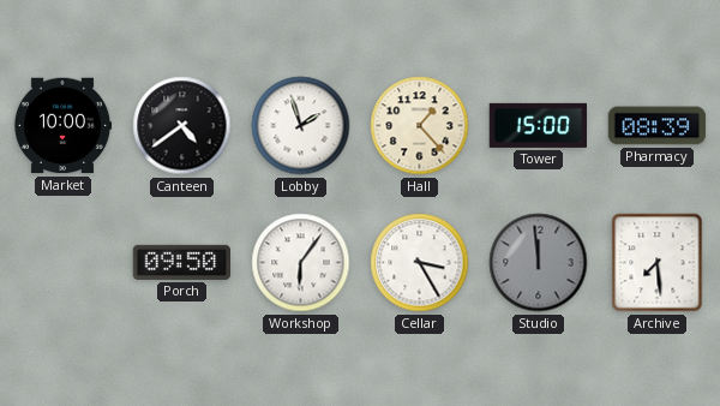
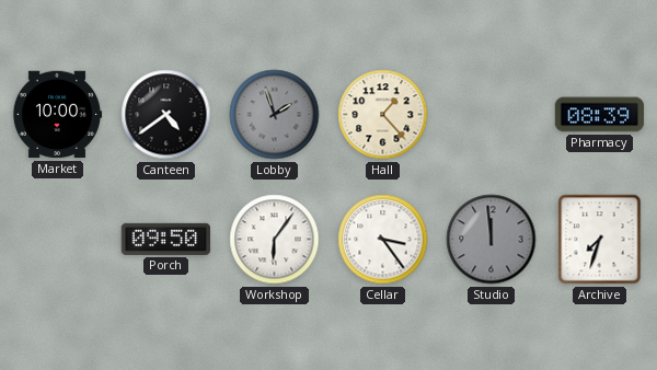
Lobby dial: white -> grey
Tower: 15:00 -> none
Cellar: 3:25 -> 3:24
Archive: 7:29 -> 7:33
